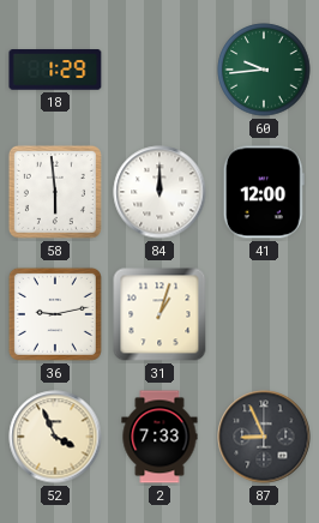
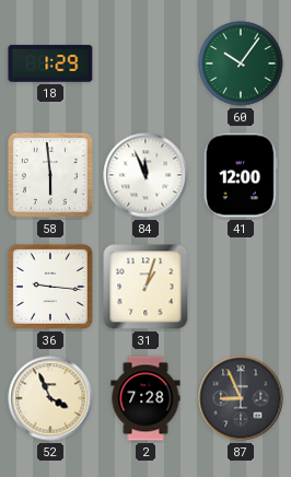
60: 9:44 -> 10:06
84: 12:00 -> 11:56
36: 9:13 -> 9:16
2: 7:33 -> 7:28
